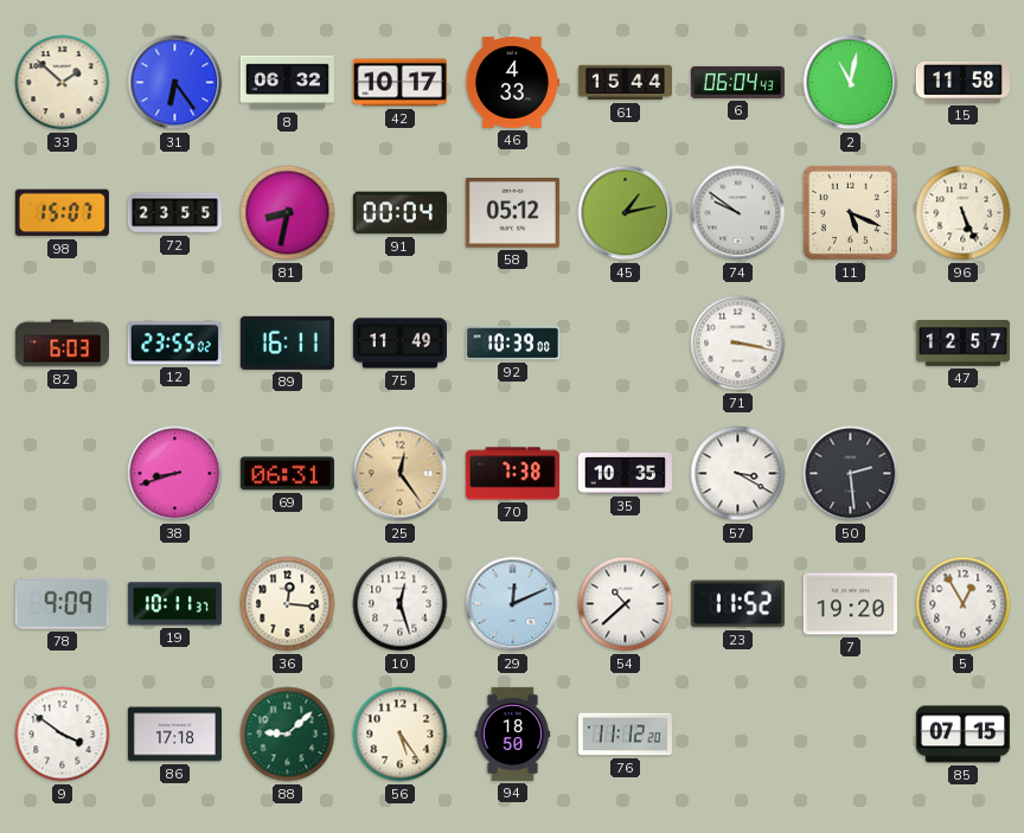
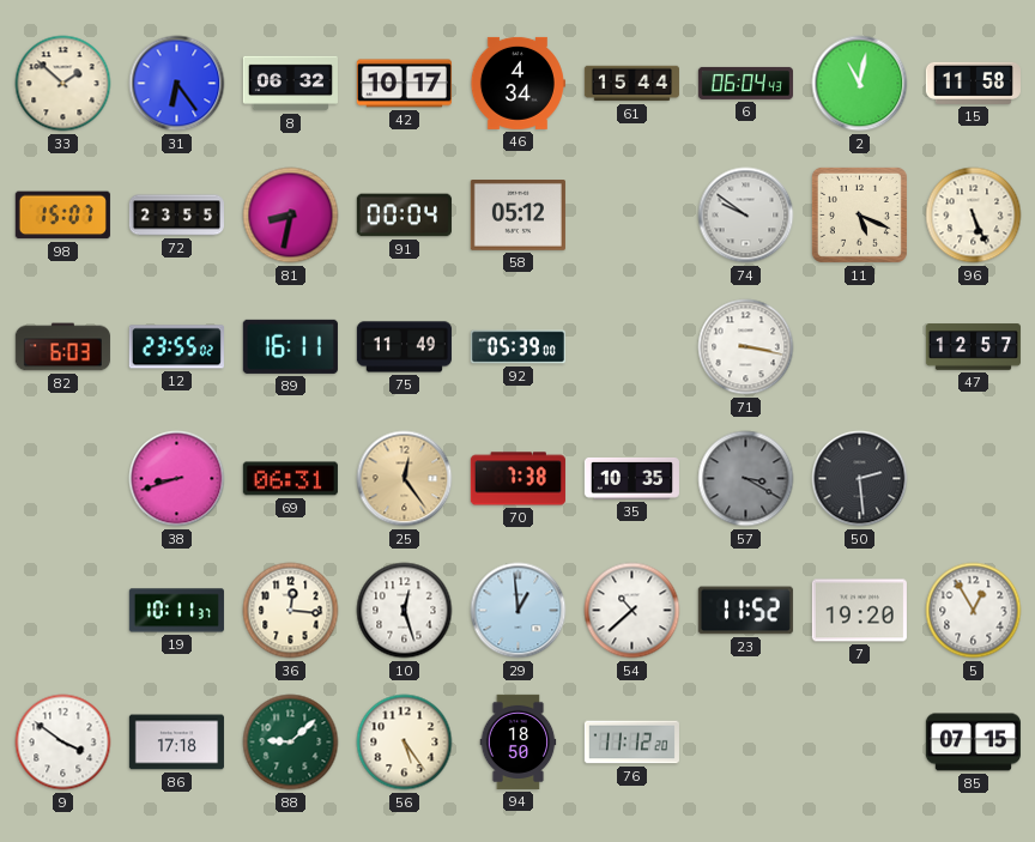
46: 4:33 -> 4:34
45: 1:13 -> none
92: 10:39 -> 05:39
57 dial: white -> grey
78: 9:09 -> none
29: 12:11 -> 12:59
